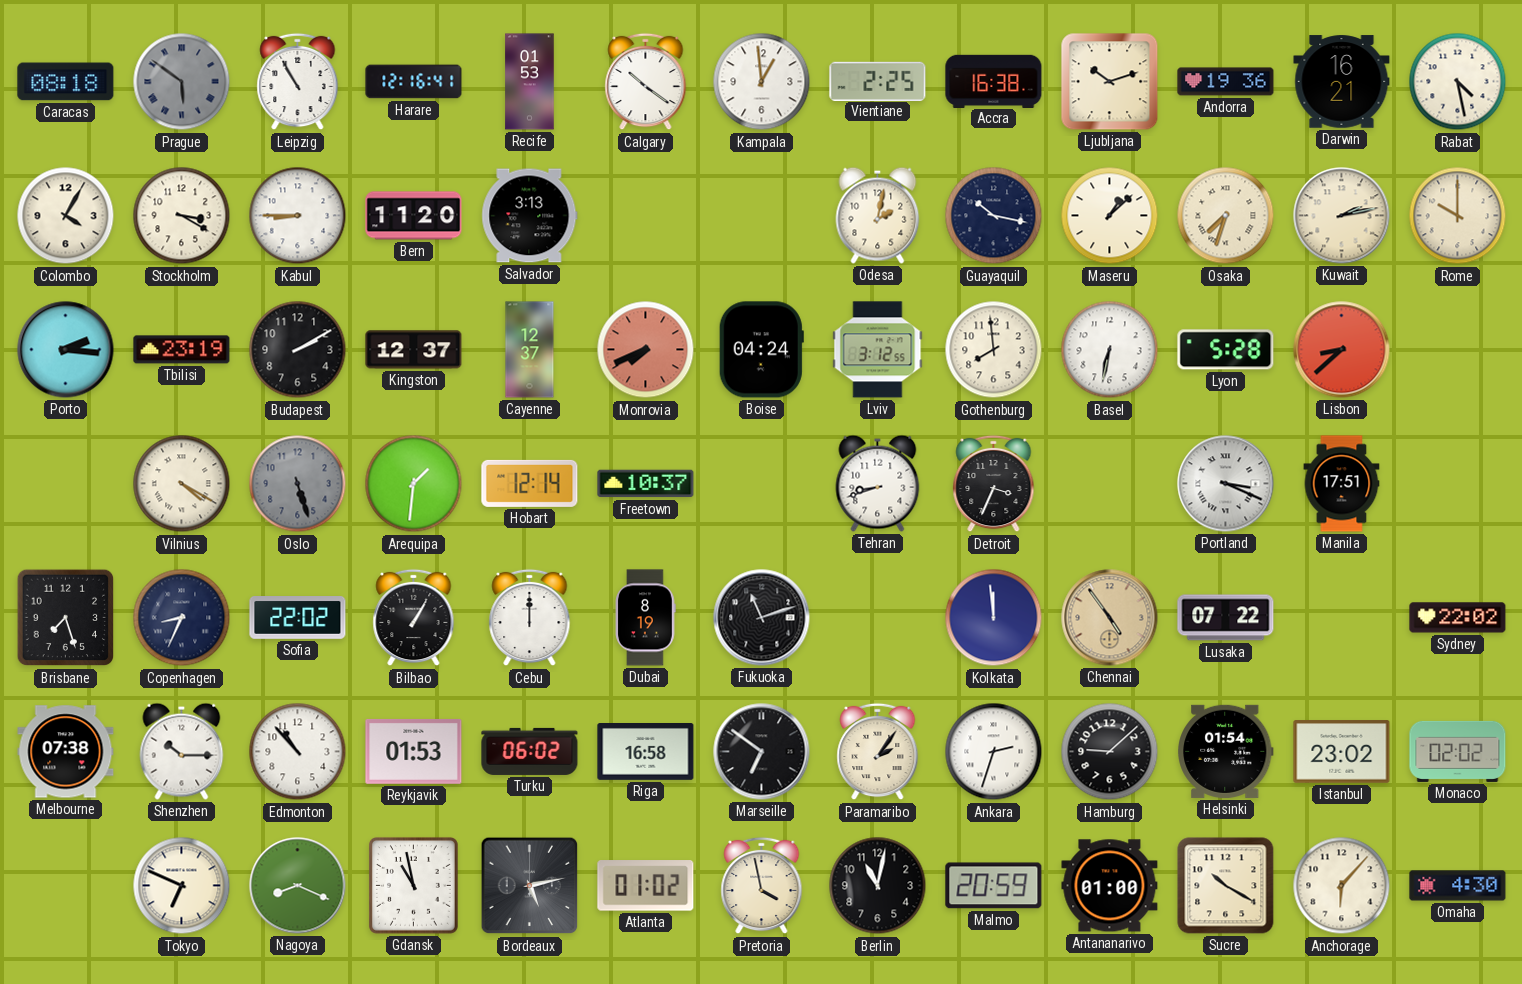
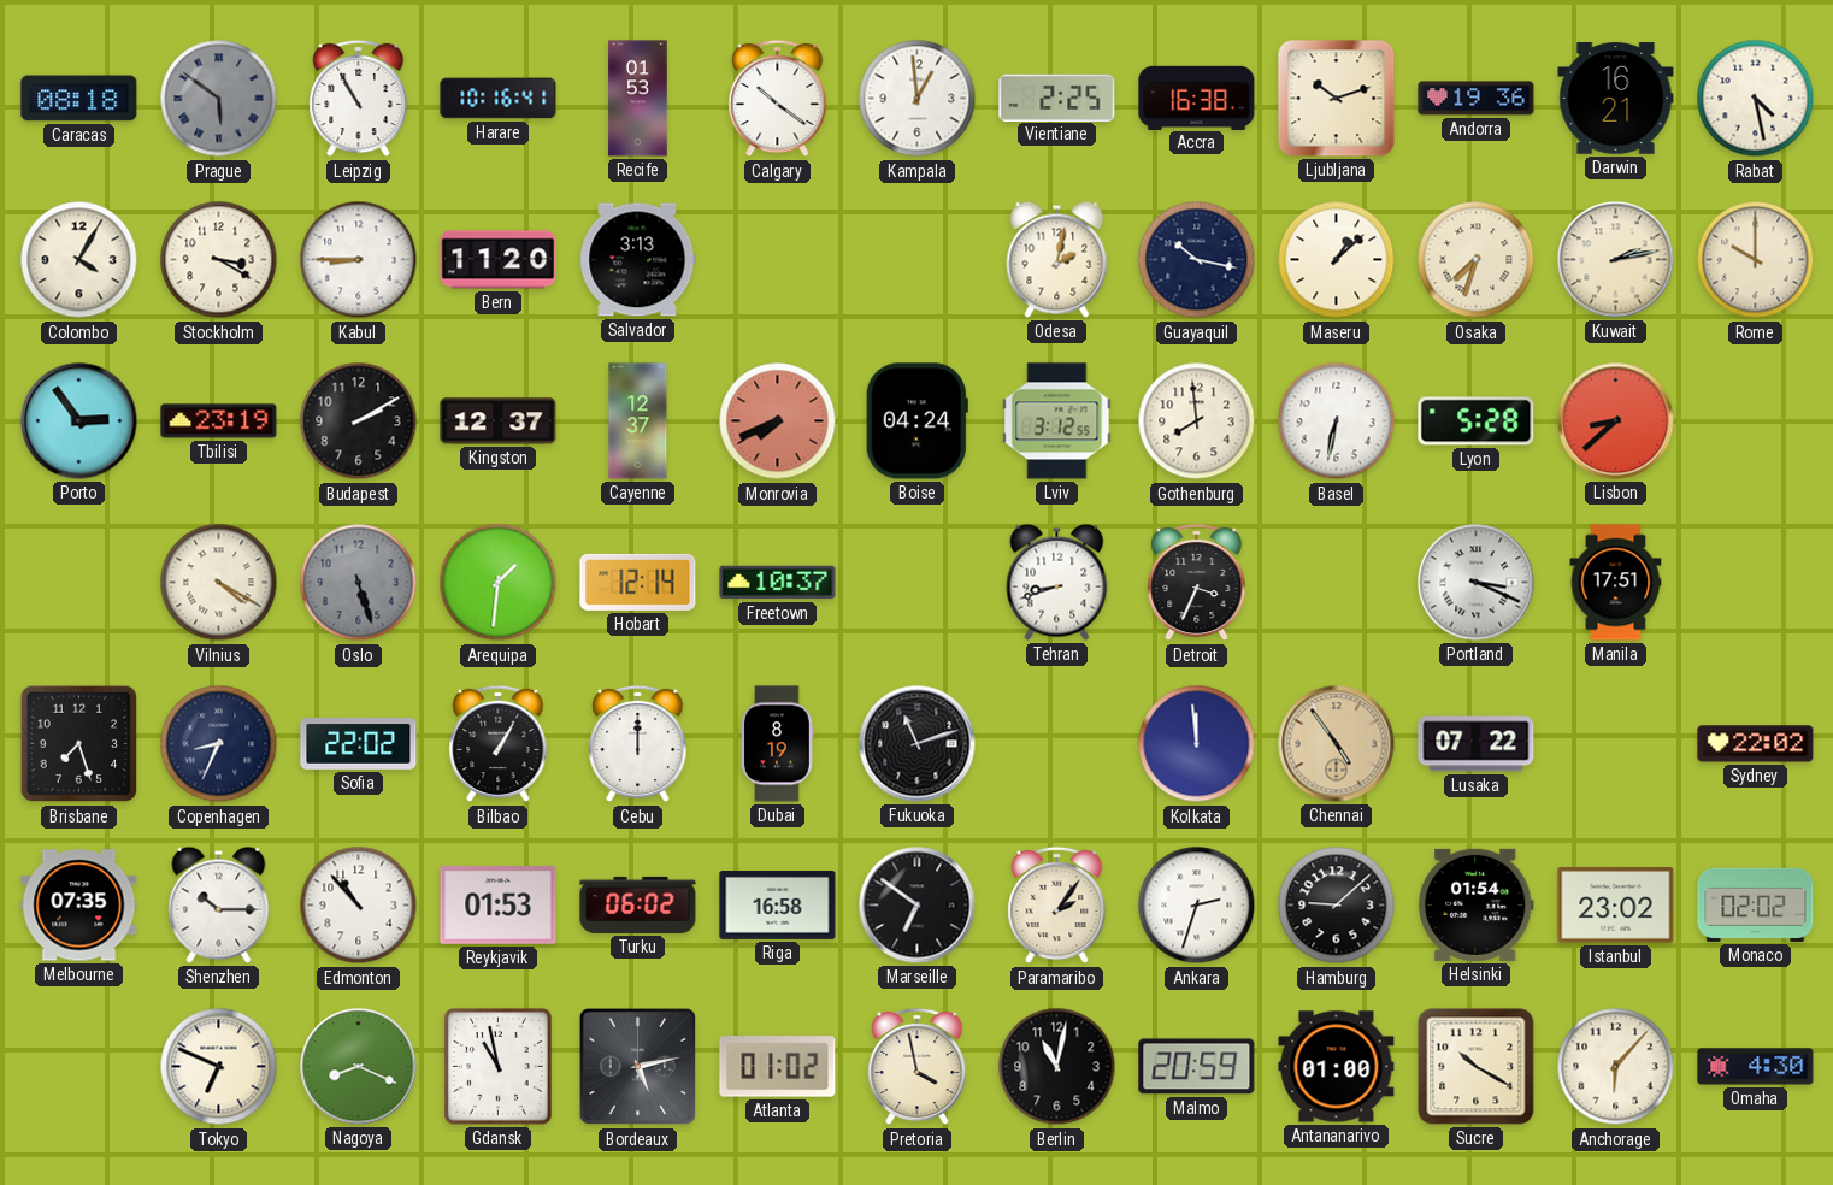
Harare: 12:16 -> 10:16
Porto: 2:16 -> 2:54
Melbourne: 07:38 -> 07:35
